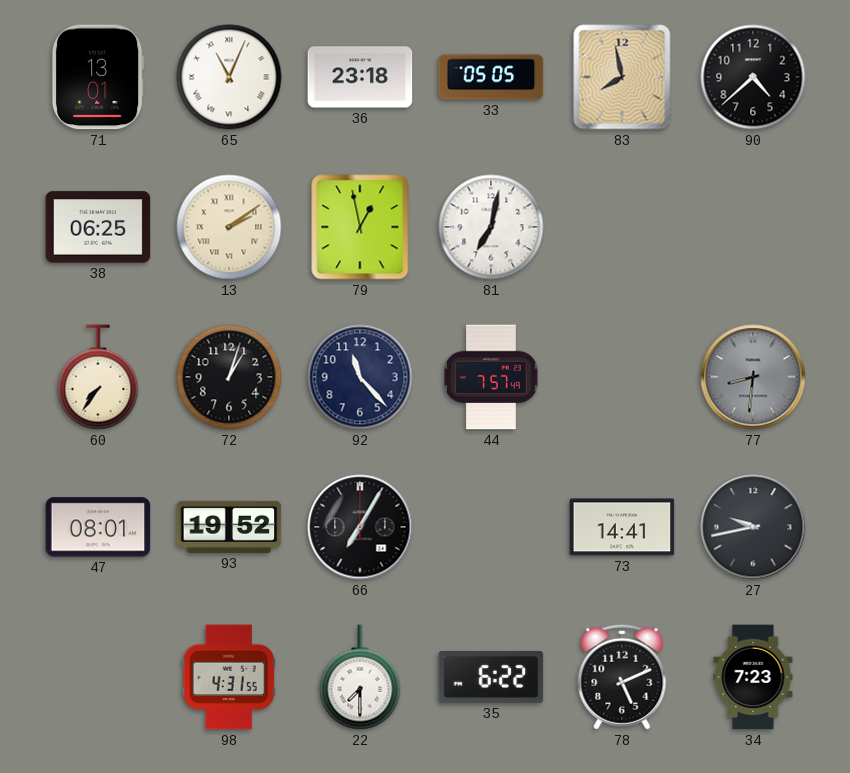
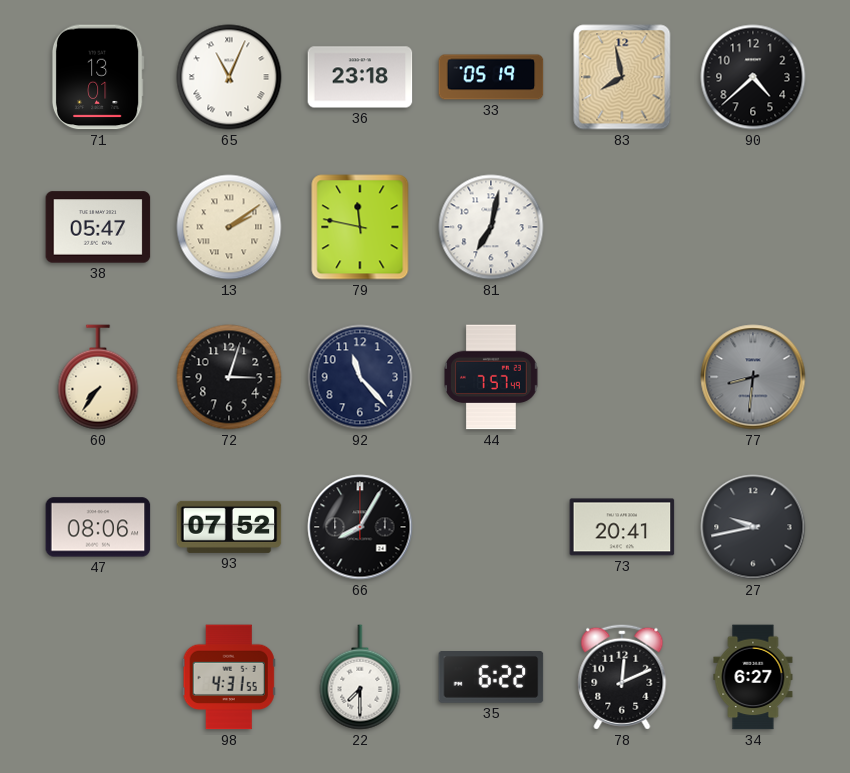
33: 05:05 -> 05:19
38: 06:25 -> 05:47
79: 12:58 -> 11:47
72: 1:03 -> 3:03
47: 08:01 -> 08:06
93: 19:52 -> 07:52
66: 7:05 -> 8:05
73: 14:41 -> 20:41
78: 5:11 -> 12:11
34: 7:23 -> 6:27
